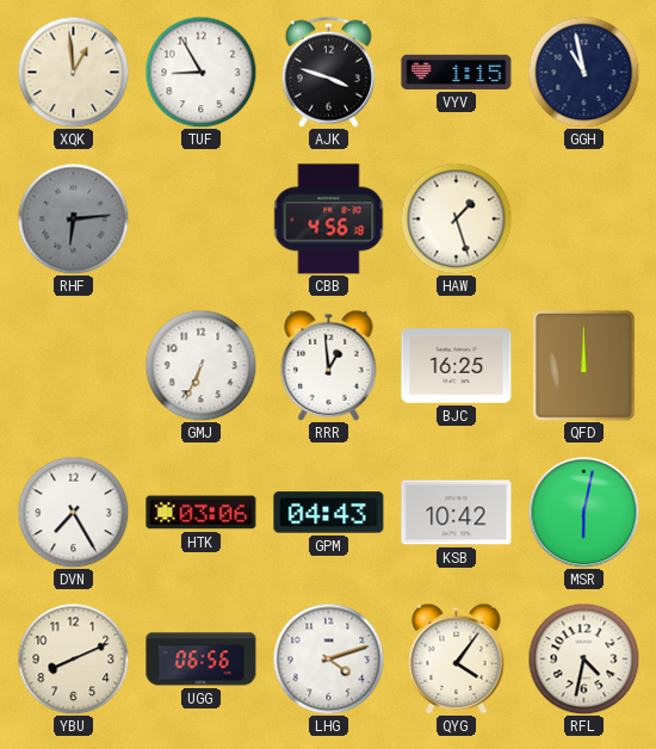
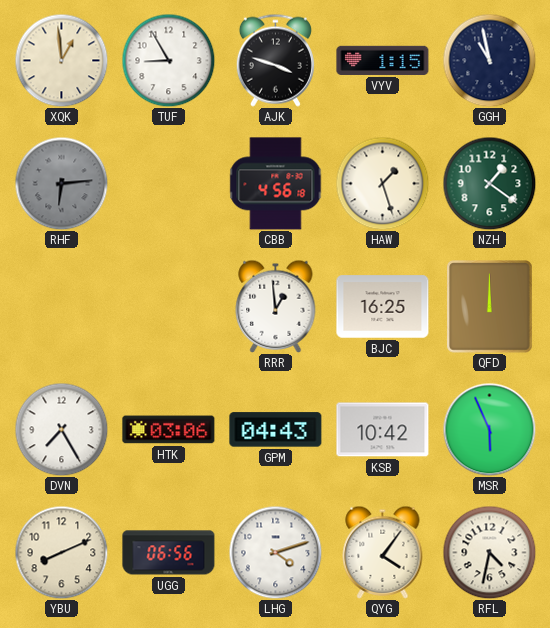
NZH: none -> 1:21
GMJ: 6:34 -> none
MSR: 6:02 -> 5:56
